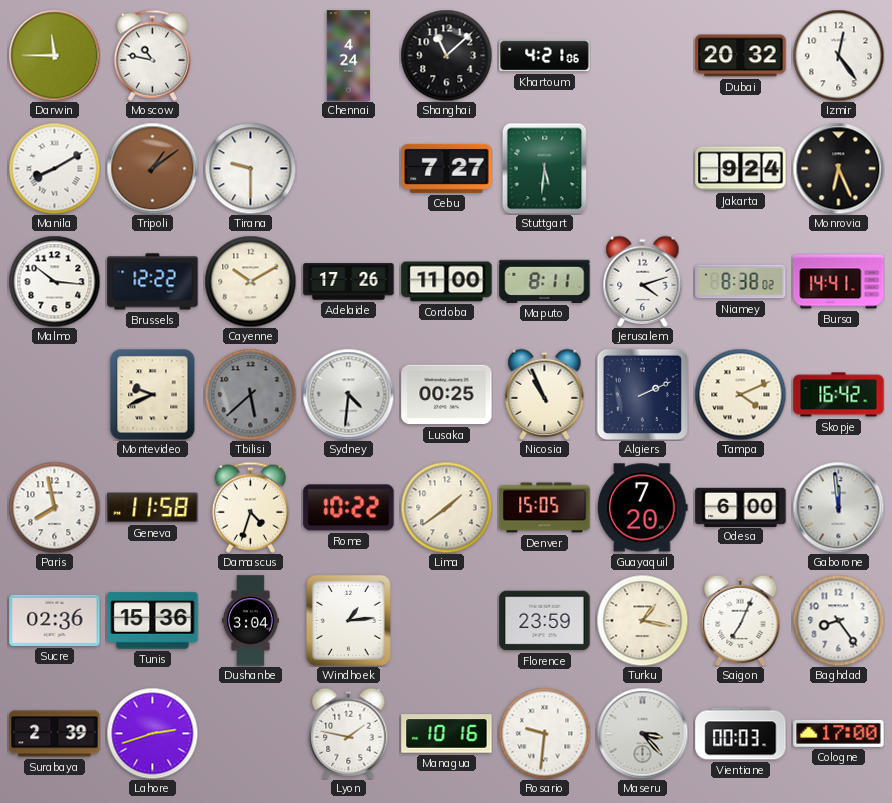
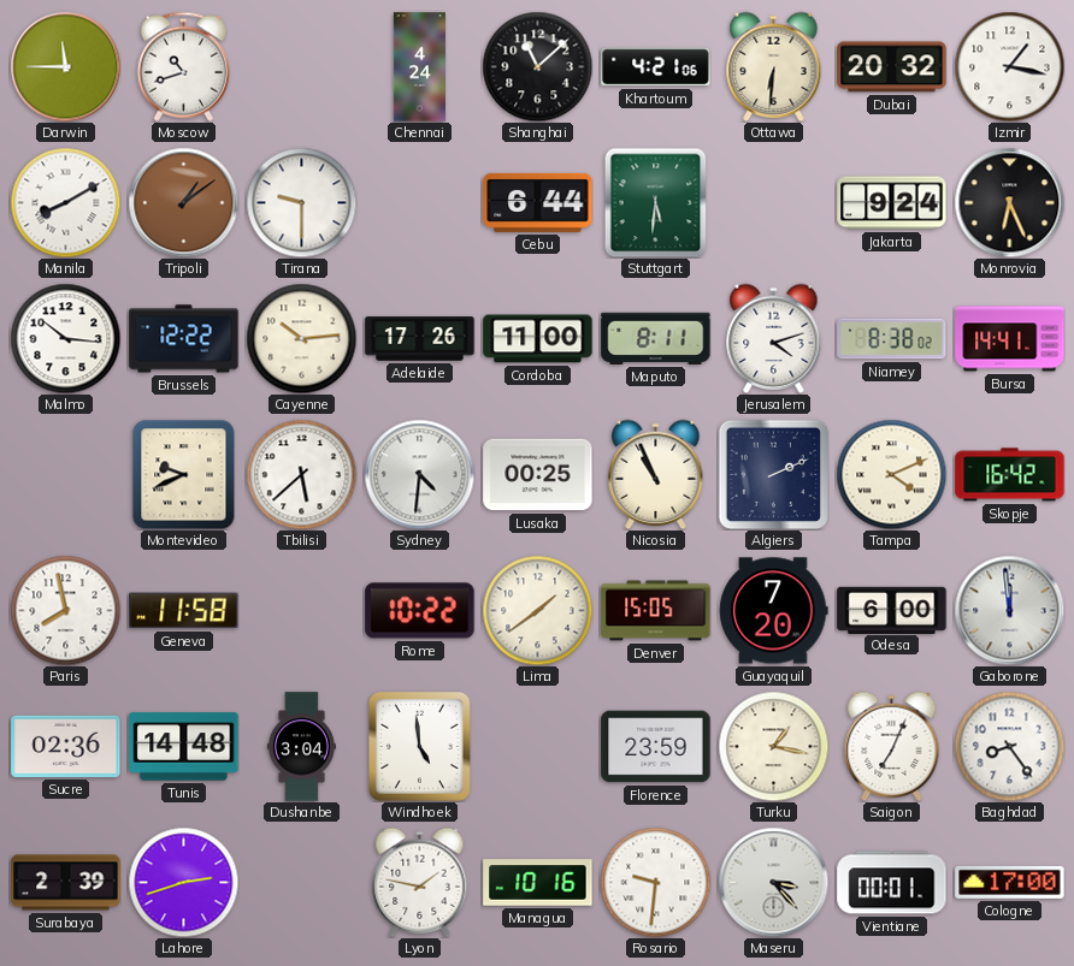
Moscow: 10:47 -> 10:42
Ottawa: none -> 6:31
Izmir: 12:24 -> 1:17
Cebu: 7:27 -> 6:44
Cayenne: 10:10 -> 10:14
Tbilisi dial: grey -> white
Damascus: 4:33 -> none
Tunis: 15:36 -> 14:48
Windhoek: 1:14 -> 4:59
Vientiane: 00:03 -> 00:01
